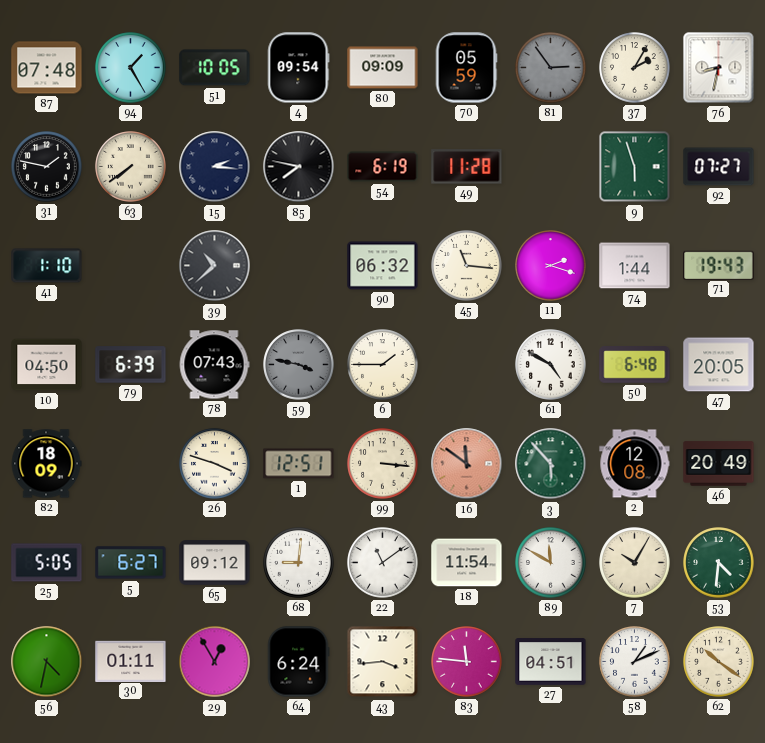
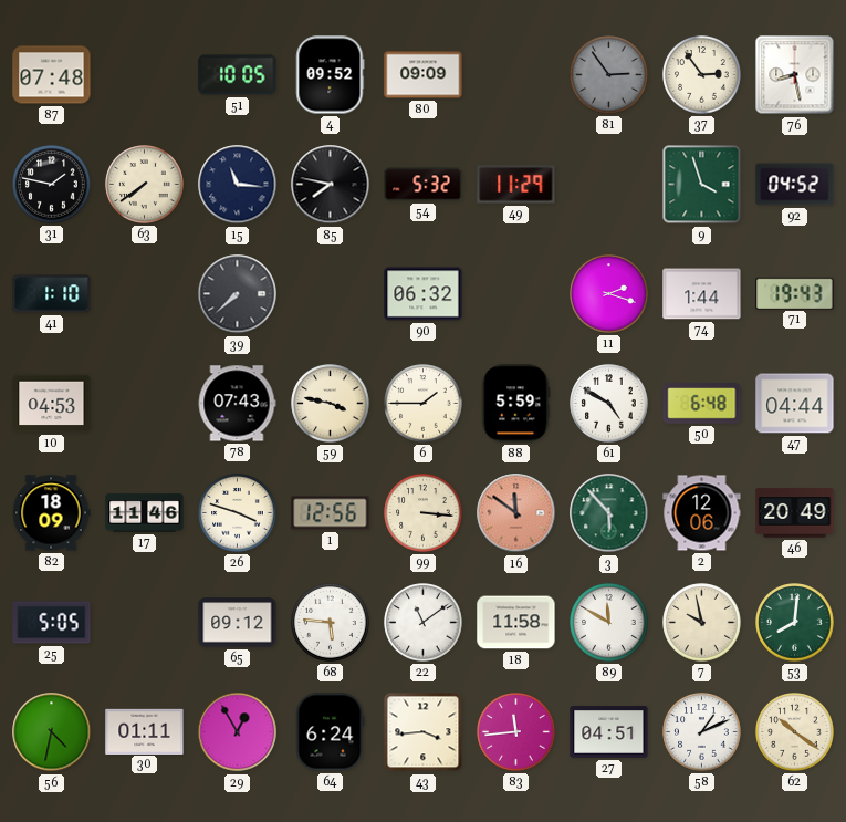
94: 1:25 -> none
4: 09:54 -> 09:52
70: 05:59 -> none
37: 2:05 -> 2:54
76: 8:32 -> 8:28
15: 2:16 -> 11:16
54: 6:19 -> 5:32
49: 11:28 -> 11:29
9: 5:57 -> 3:57
92: 07:27 -> 04:52
39: 10:38 -> 7:38
45: 11:16 -> none
10: 04:50 -> 04:53
79: 6:39 -> none
59 dial: grey -> cream
88: none -> 5:59
47: 20:05 -> 04:44
17: none -> 11:46
1: 12:51 -> 12:56
2: 12:08 -> 12:06
5: 6:27 -> none
68: 9:01 -> 5:46
18: 11:54 -> 11:58
7: 10:05 -> 9:58
53: 4:31 -> 8:01
83: 11:46 -> 11:44
